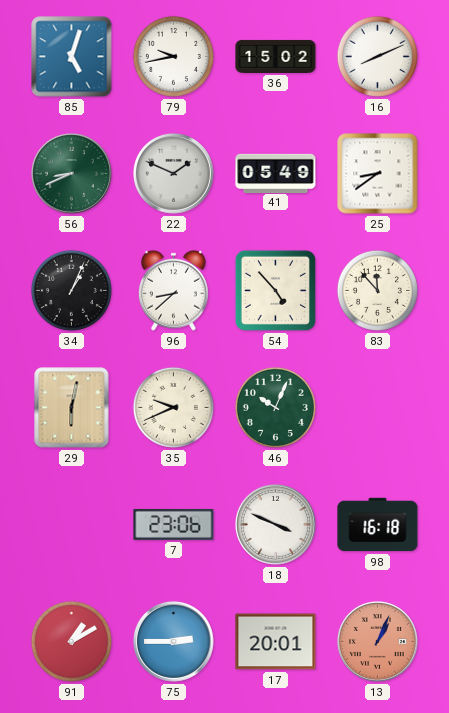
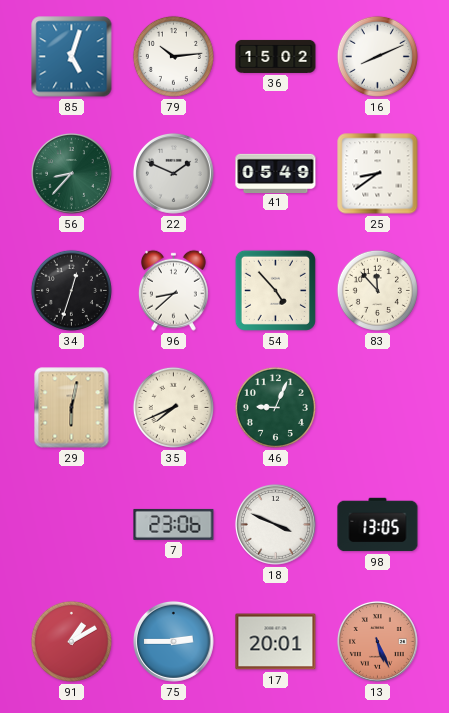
79: 9:43 -> 10:14
56: 8:41 -> 8:37
34: 1:04 -> 12:33
35: 9:41 -> 7:41
46: 10:04 -> 9:04
98: 16:18 -> 13:05
13: 1:04 -> 5:26
